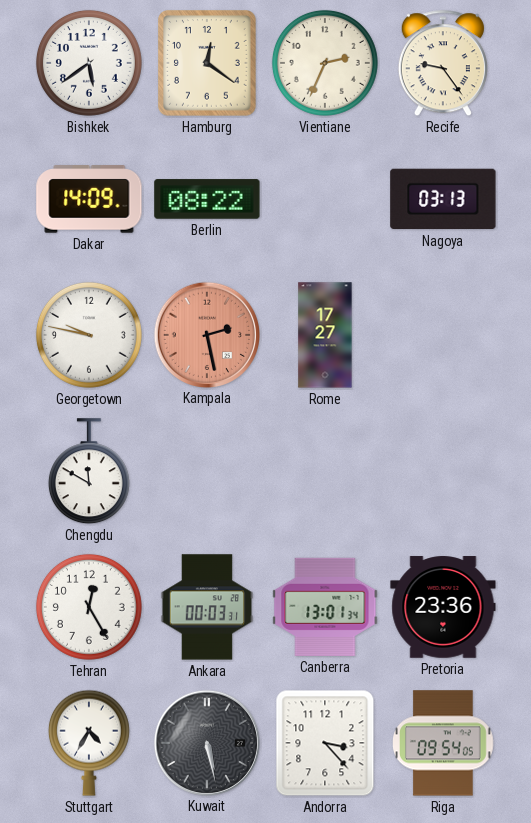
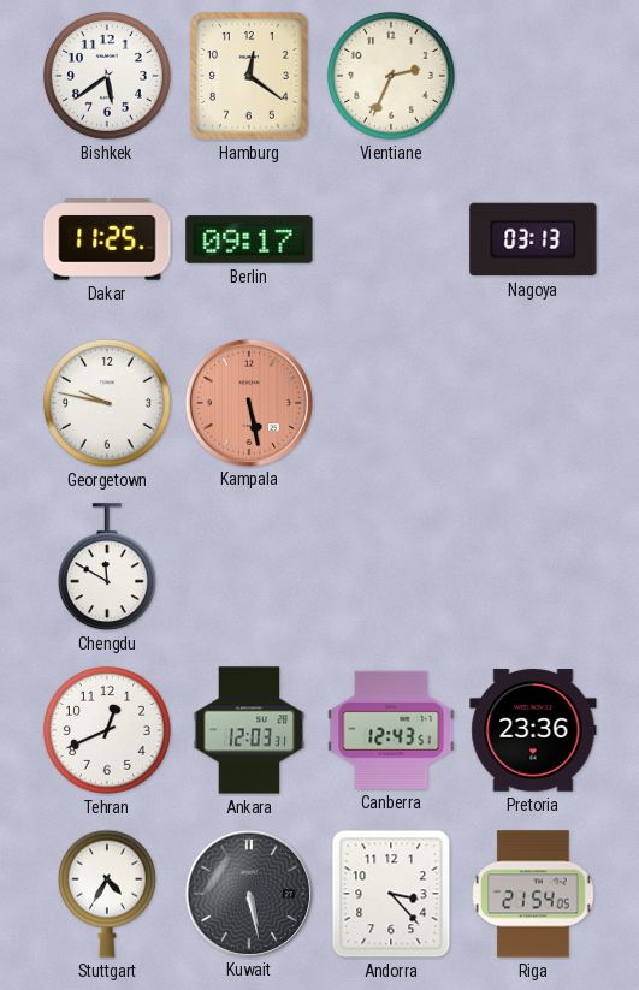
Recife: 9:24 -> none
Dakar: 14:09 -> 11:25
Berlin: 08:22 -> 09:17
Kampala: 2:28 -> 5:28
Rome: 17:27 -> none
Tehran: 12:25 -> 12:41
Ankara: 00:03 -> 12:03
Canberra: 13:01 -> 12:43
Riga: 09:54 -> 21:54
